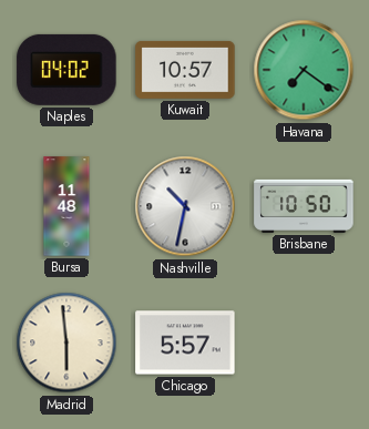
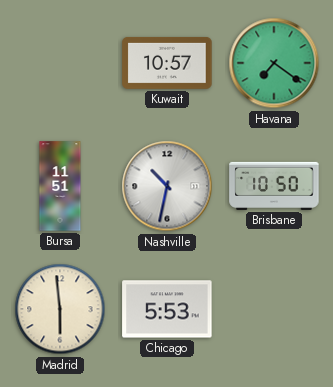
Naples: 04:02 -> none
Bursa: 11:48 -> 11:51
Chicago: 5:57 -> 5:53
